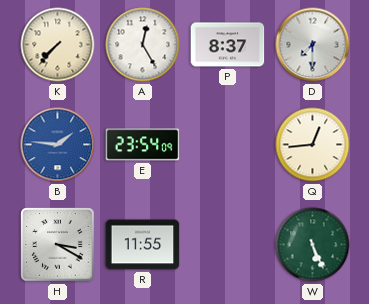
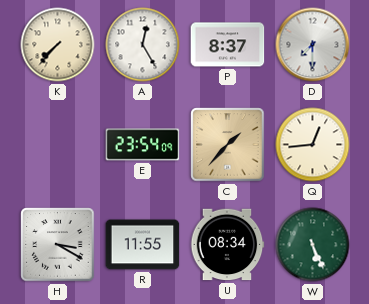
B: 1:46 -> none
C: none -> 1:37
U: none -> 08:34
